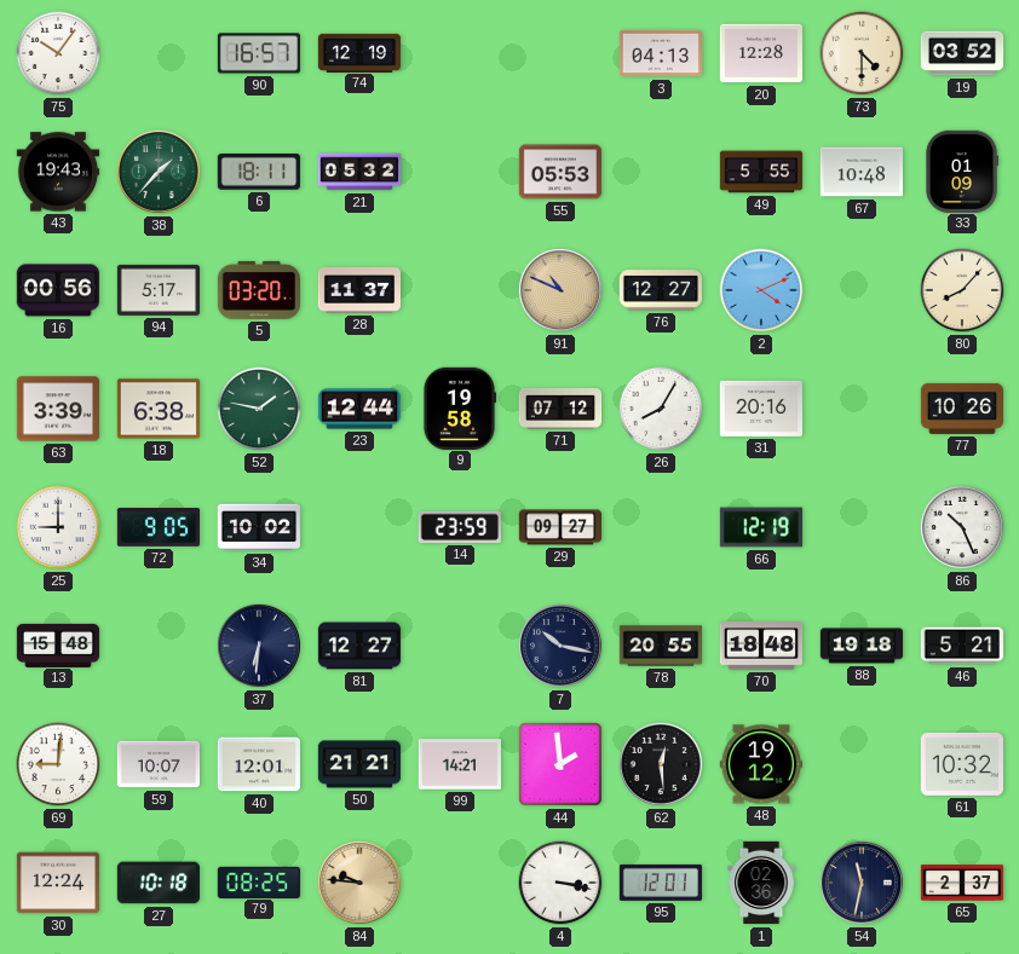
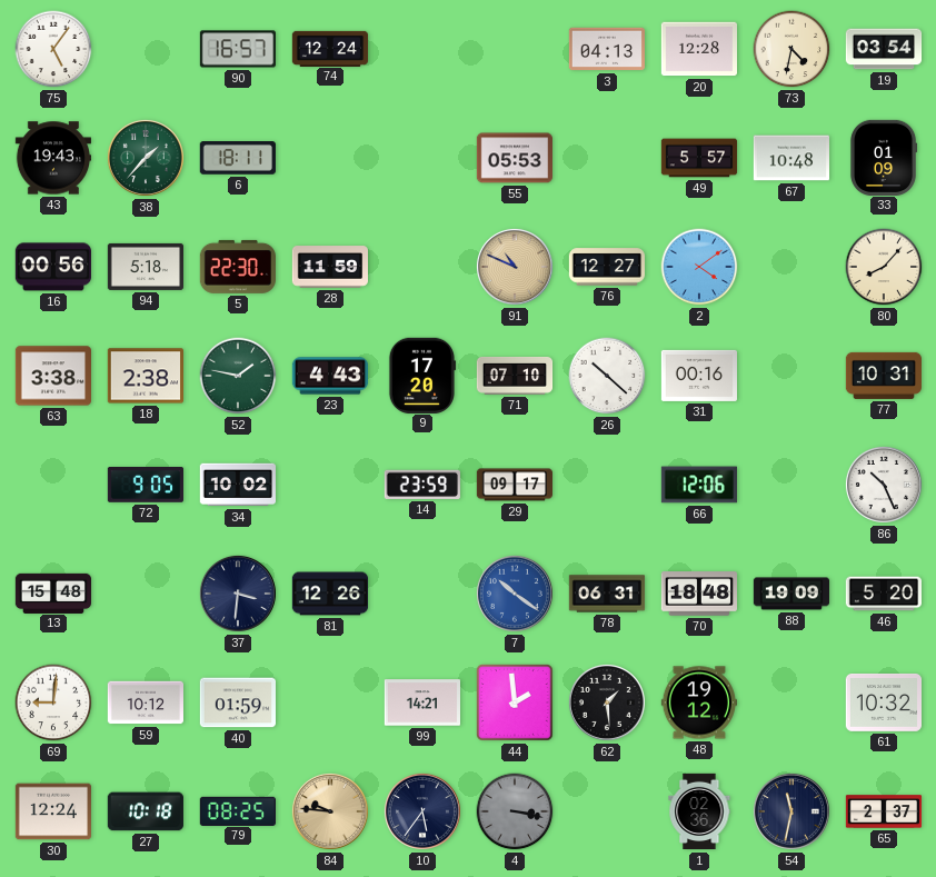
75: 10:06 -> 5:06
74: 12:19 -> 12:24
73: 4:30 -> 4:32
19: 03:52 -> 03:54
21: 05:32 -> none
49: 5:55 -> 5:57
94: 5:17 -> 5:18
5: 03:20 -> 22:30
28: 11:37 -> 11:59
2: 4:11 -> 4:09
63: 3:39 -> 3:38
18: 6:38 -> 2:38
23: 12:44 -> 4:43
9: 19:58 -> 17:20
71: 07:12 -> 07:10
26: 8:05 -> 10:22
31: 20:16 -> 00:16
77: 10:26 -> 10:31
25: 9:00 -> none
29: 09:27 -> 09:17
66: 12:19 -> 12:06
37: 6:31 -> 3:31
81: 12:27 -> 12:26
7: 10:17 -> 10:21
7 dial: navy -> blue
78: 20:55 -> 06:31
88: 19:18 -> 19:09
46: 5:21 -> 5:20
59: 10:07 -> 10:12
40: 12:01 -> 01:59
50: 21:21 -> none
62: 12:29 -> 1:29
10: none -> 5:36
4 dial: white -> grey
95: 12:01 -> none
